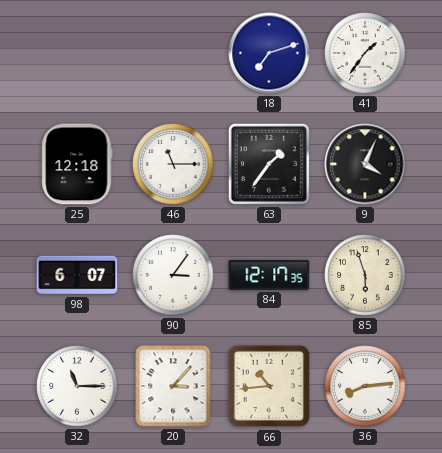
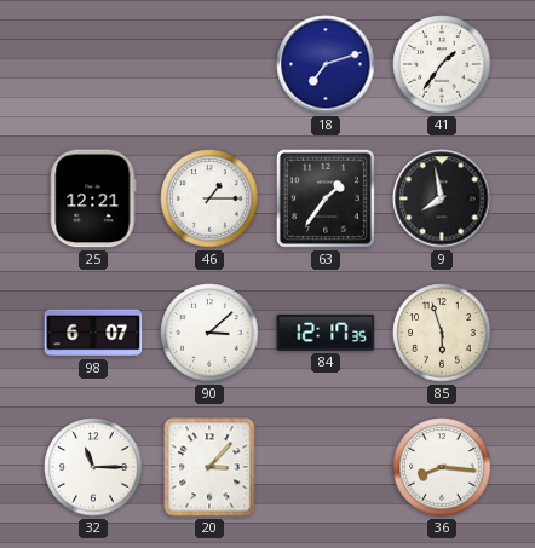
25: 12:18 -> 12:21
46: 11:15 -> 1:15
9: 4:04 -> 7:58
90: 3:06 -> 3:08
66: 10:44 -> none
36: 8:14 -> 8:16
